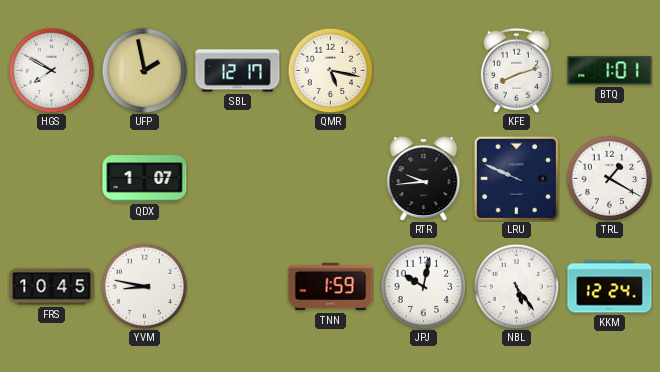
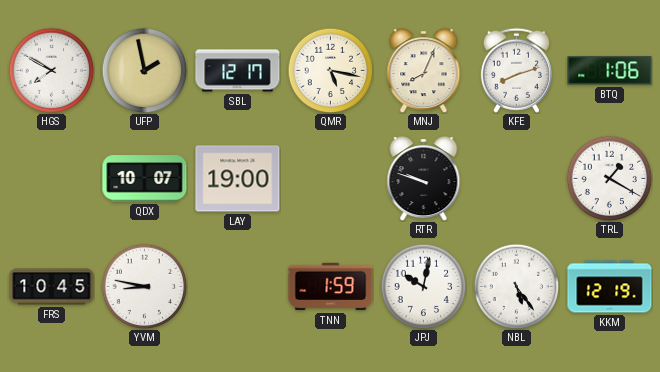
MNJ: none -> 8:04
BTQ: 1:01 -> 1:06
QDX: 1:07 -> 10:07
LAY: none -> 19:00
RTR: 9:44 -> 9:48
LRU: 9:49 -> none
KKM: 12:24 -> 12:19
